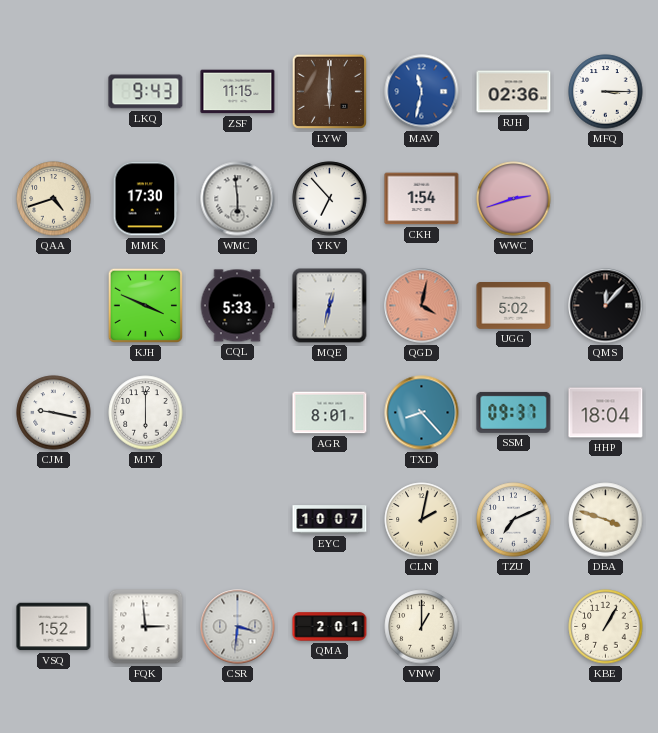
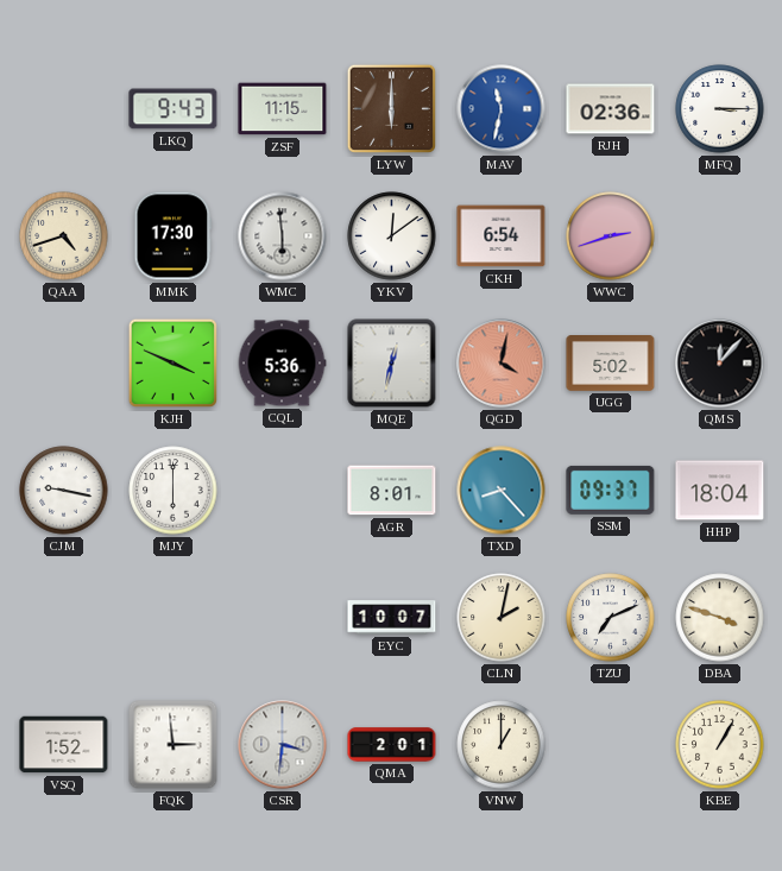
YKV: 6:53 -> 12:09
CKH: 1:54 -> 6:54
CQL: 5:33 -> 5:36
